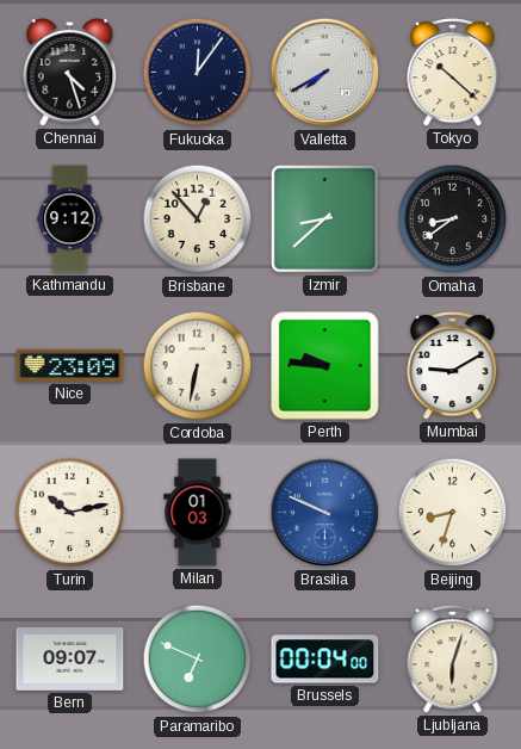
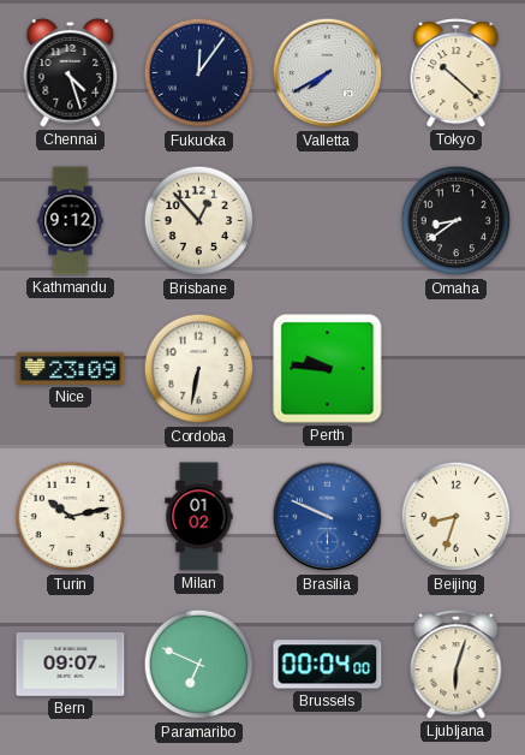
Izmir: 8:38 -> none
Mumbai: 9:10 -> none
Milan: 01:03 -> 01:02
